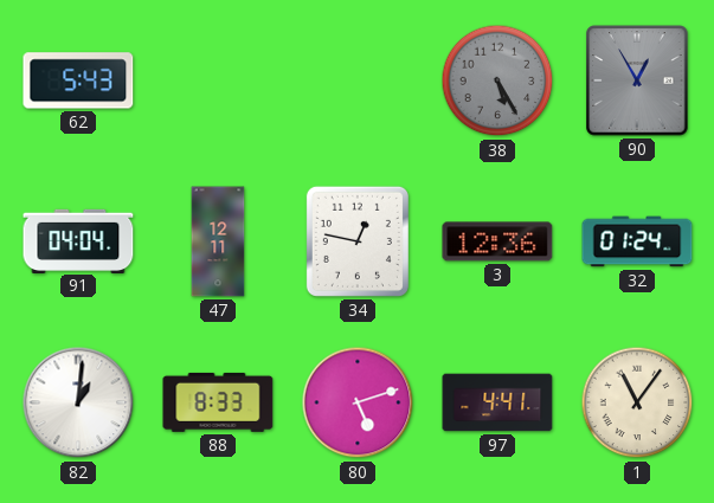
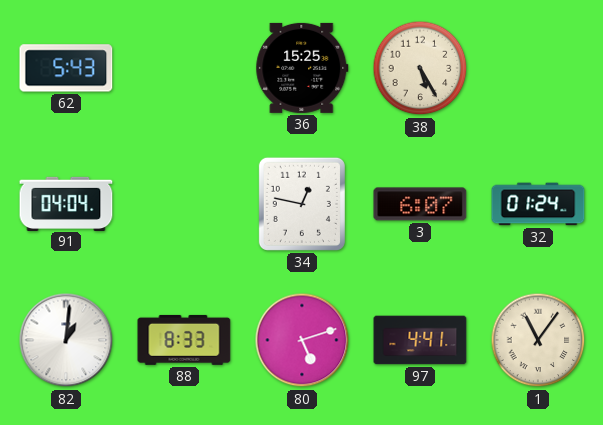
36: none -> 15:25
38 dial: grey -> cream
90: 12:55 -> none
47: 12:11 -> none
3: 12:36 -> 6:07
